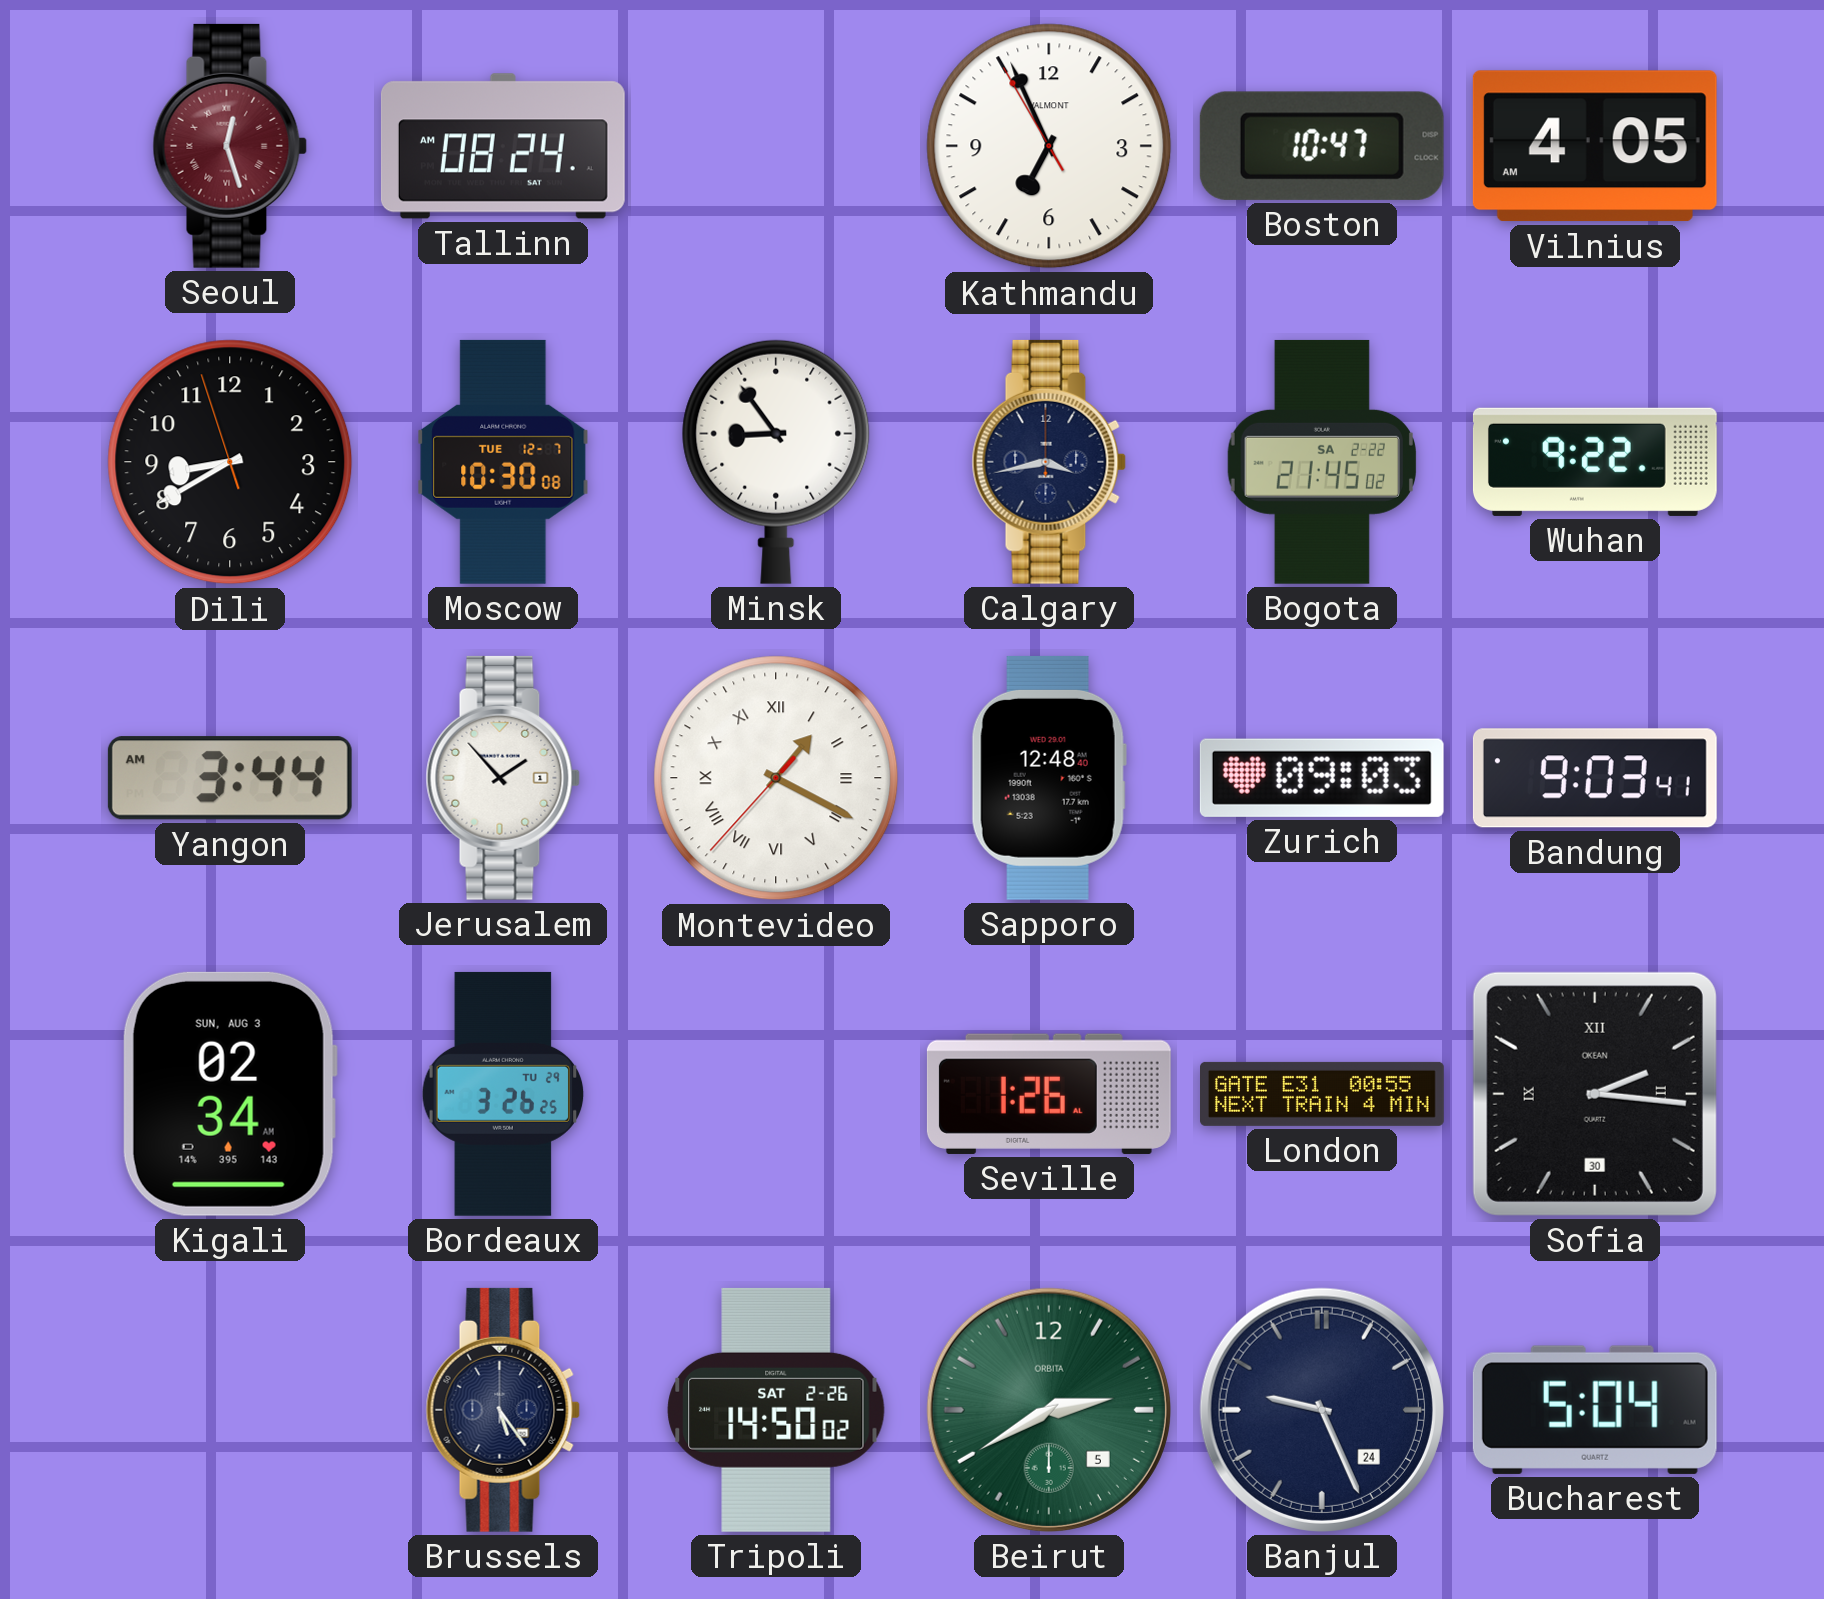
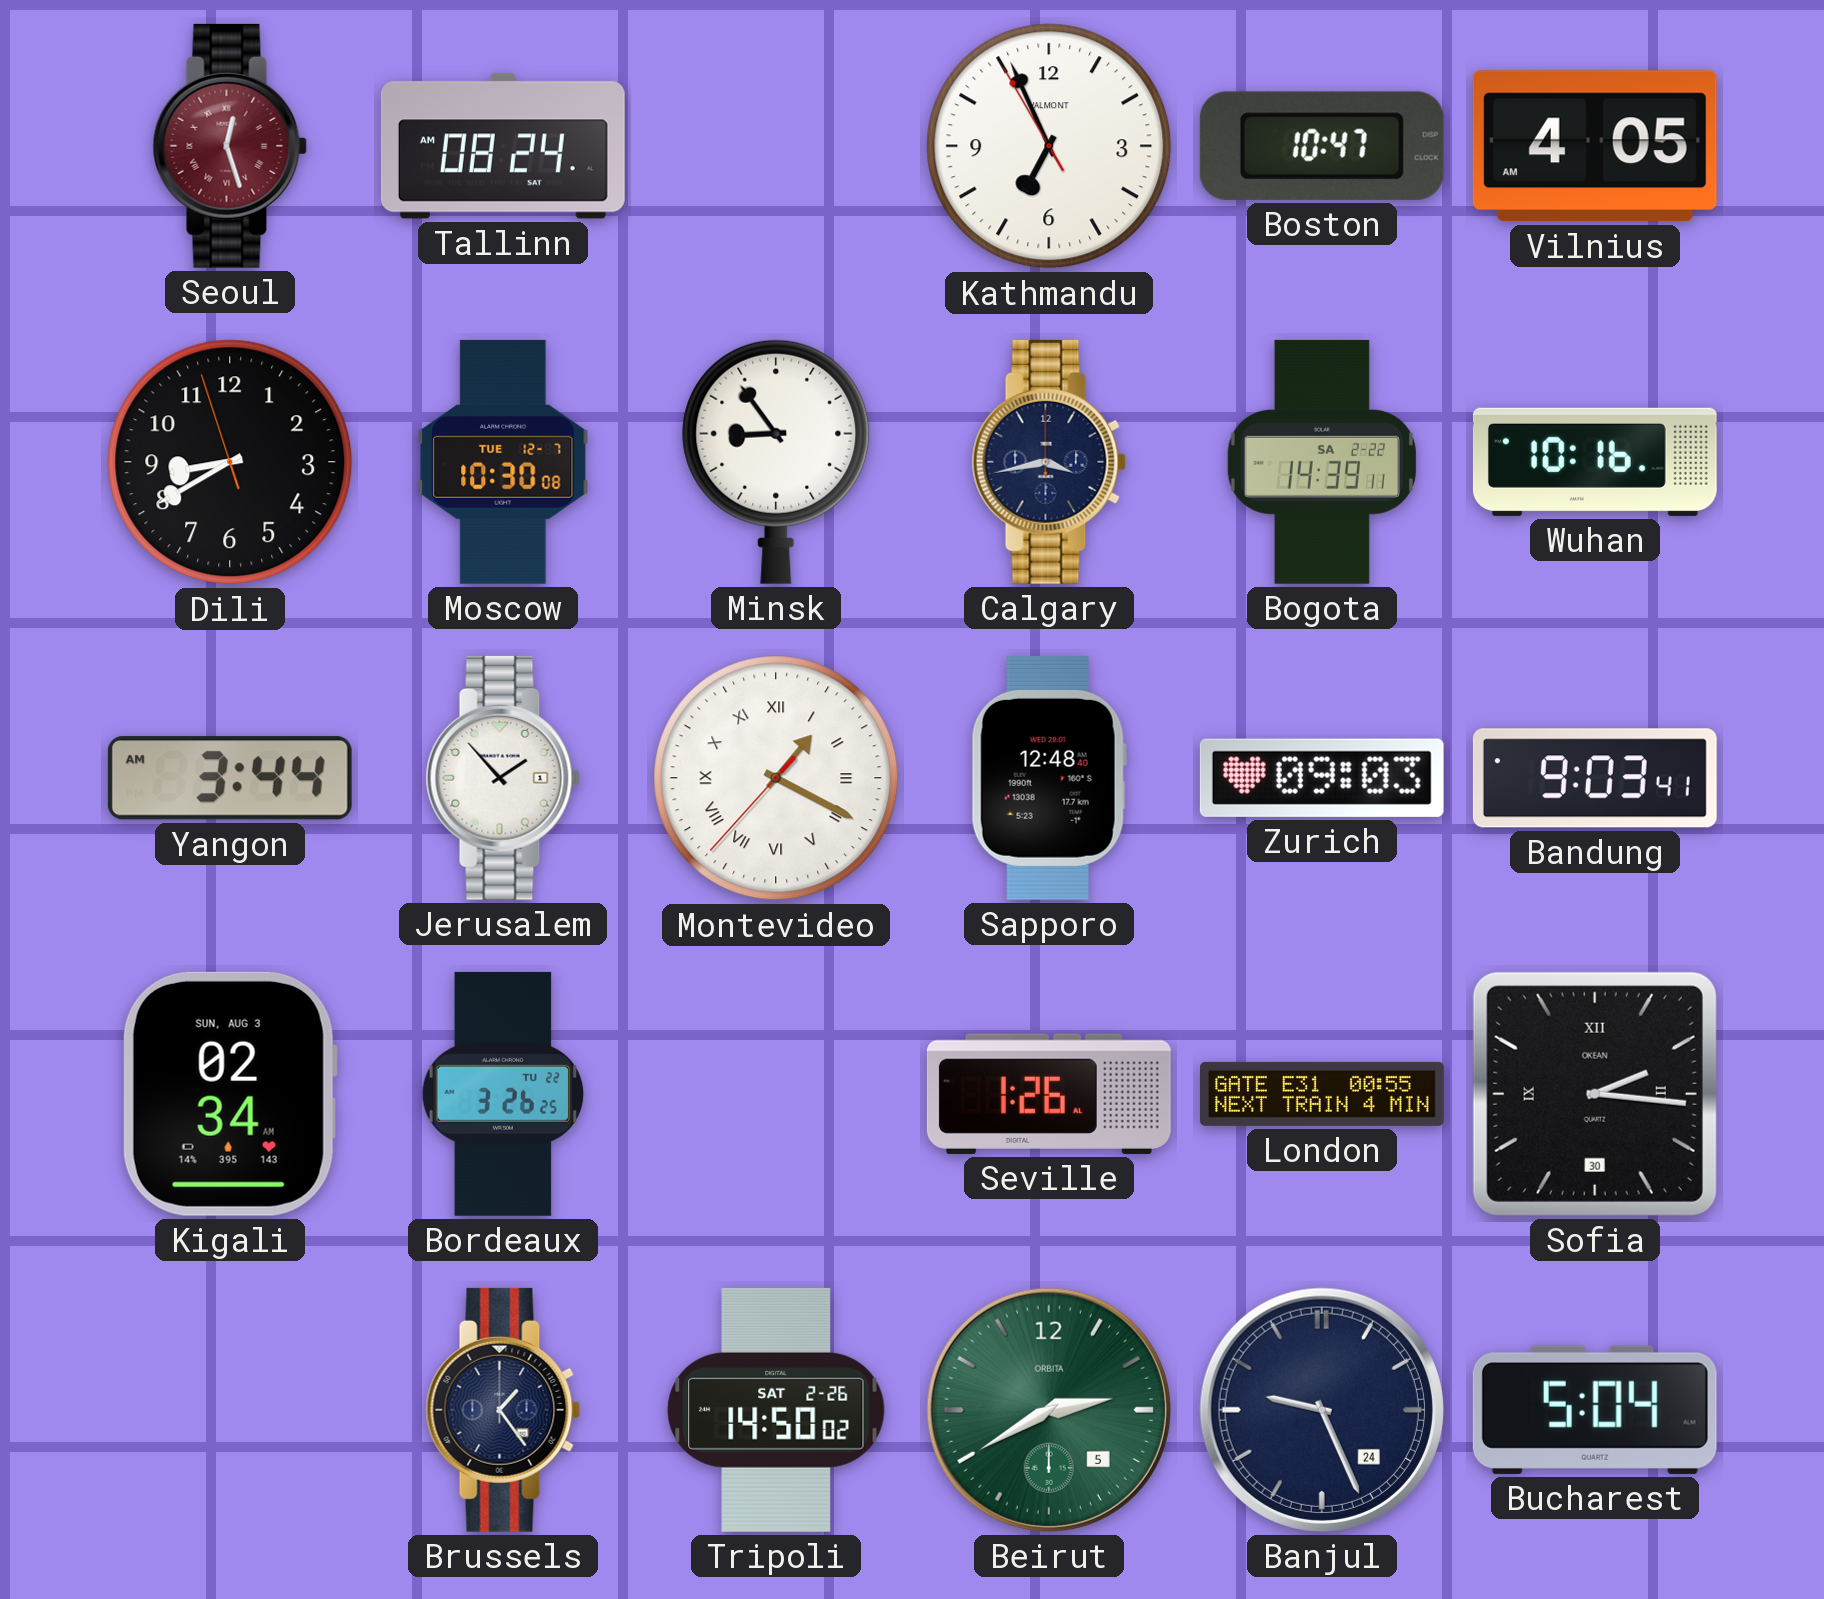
Bogota: 21:45 -> 14:39
Wuhan: 9:22 -> 10:16
Bordeaux date: TU 29 -> TU 22
Brussels: 5:24 -> 1:24
